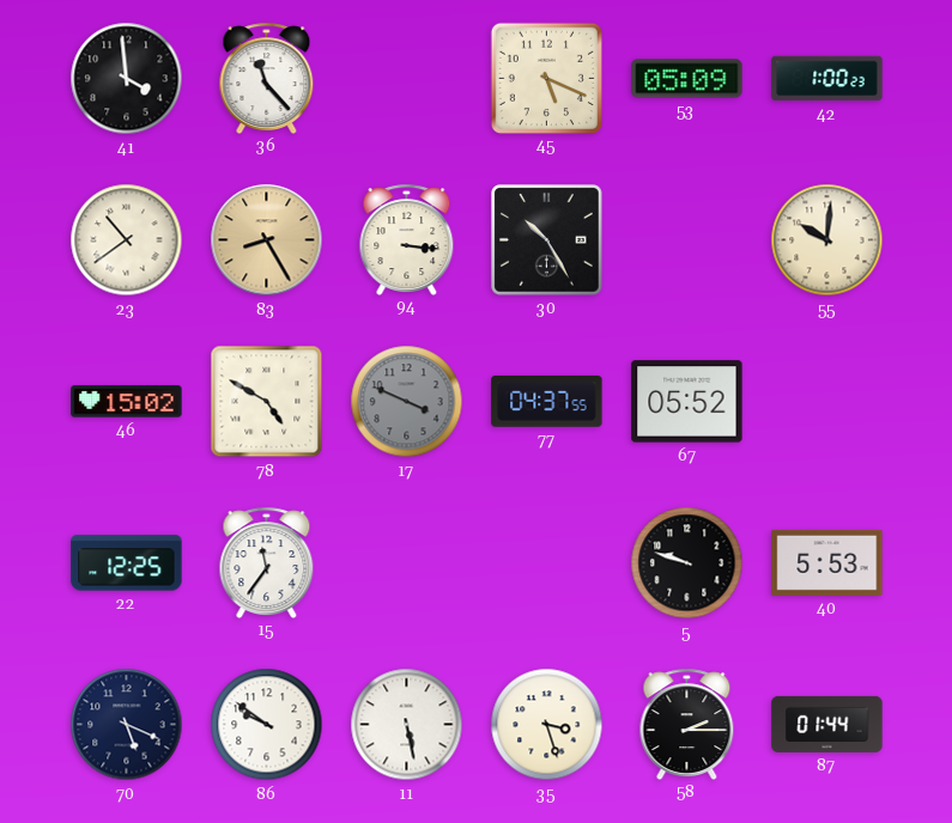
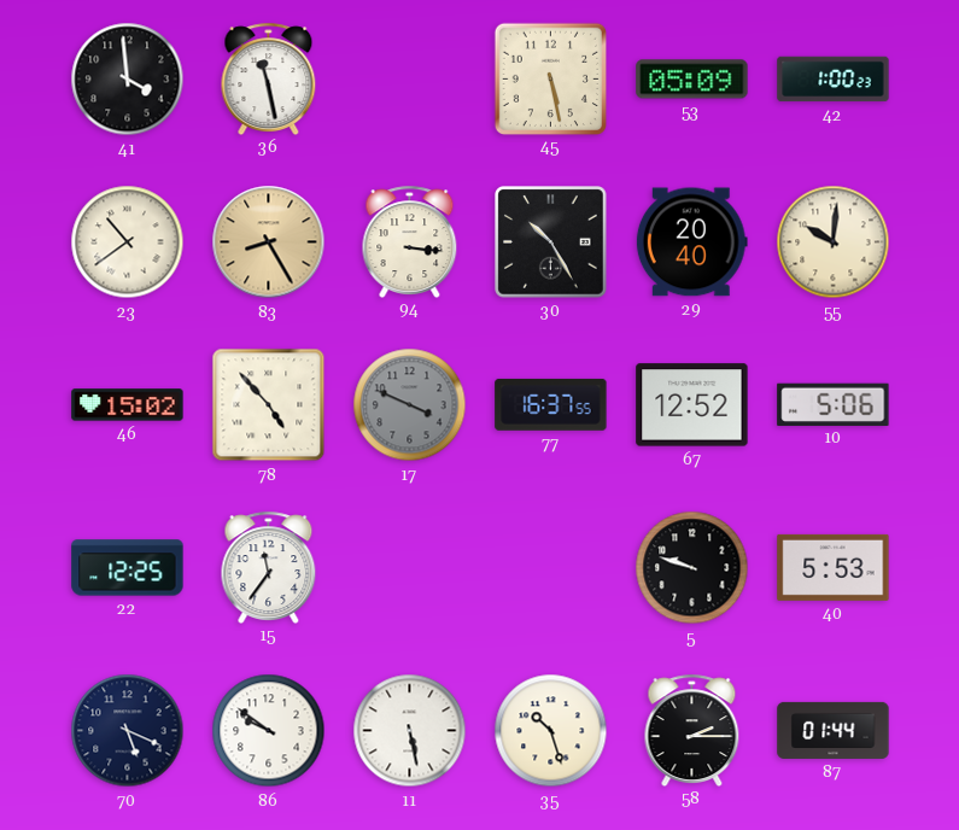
36: 11:23 -> 11:28
45: 5:19 -> 5:28
29: none -> 20:40
78: 4:50 -> 4:53
77: 04:37 -> 16:37
67: 05:52 -> 12:52
10: none -> 5:06
35: 3:27 -> 10:27
